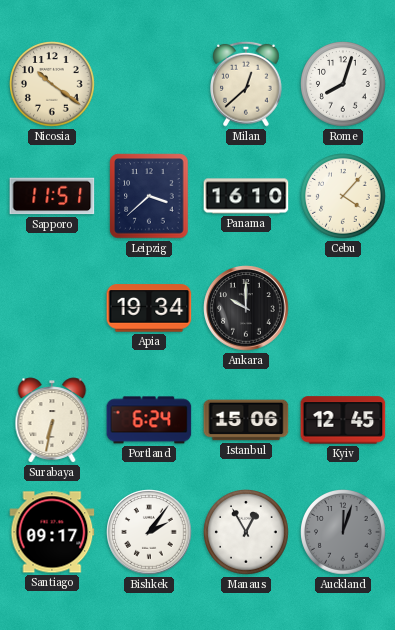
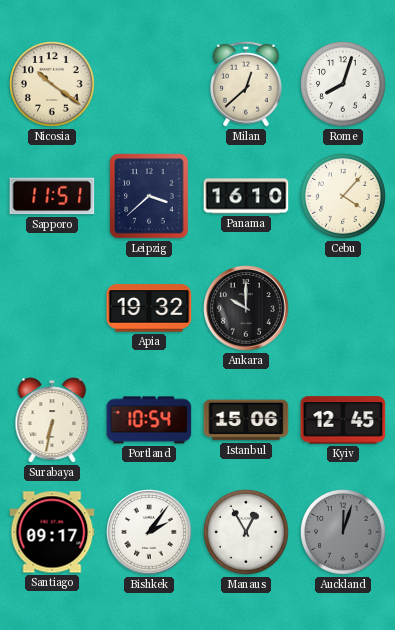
Apia: 19:34 -> 19:32
Portland: 6:24 -> 10:54
